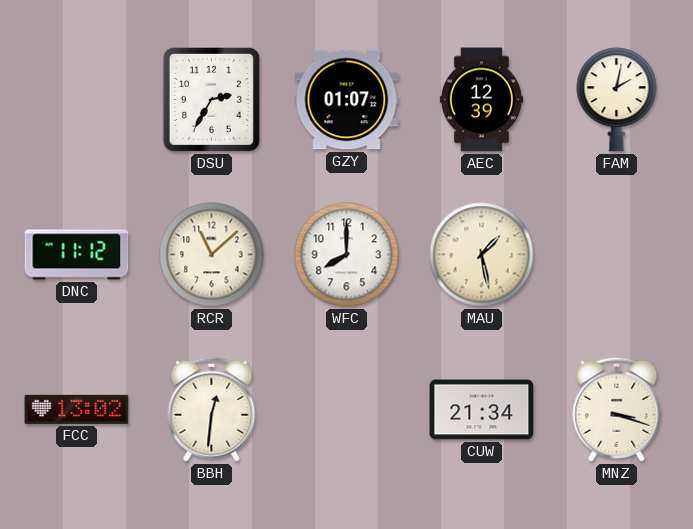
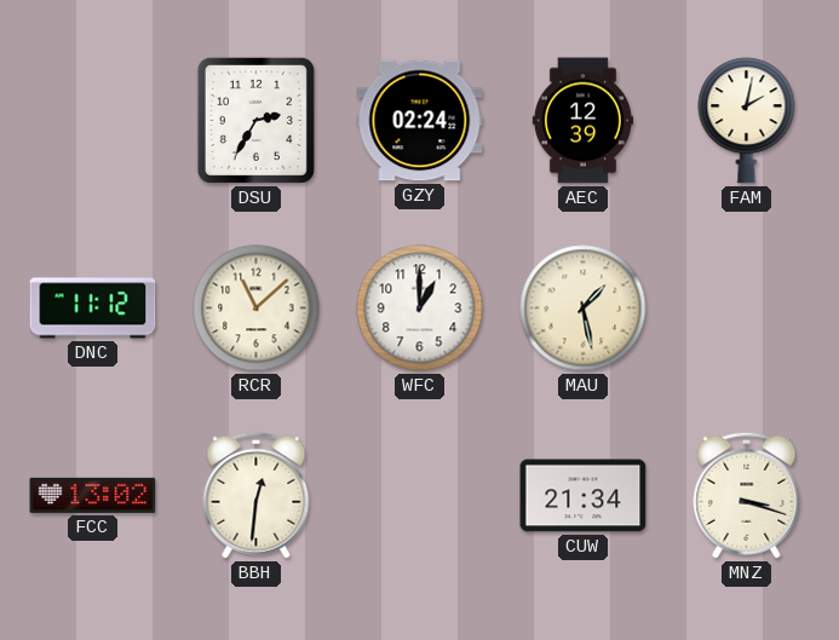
GZY: 01:07 -> 02:24
WFC: 8:00 -> 1:00
